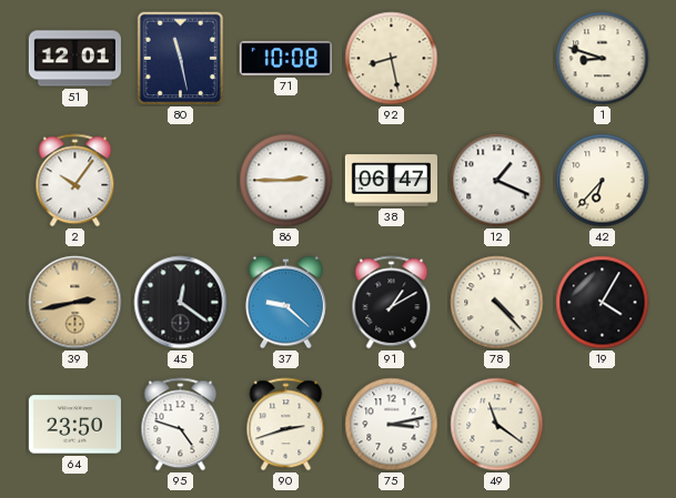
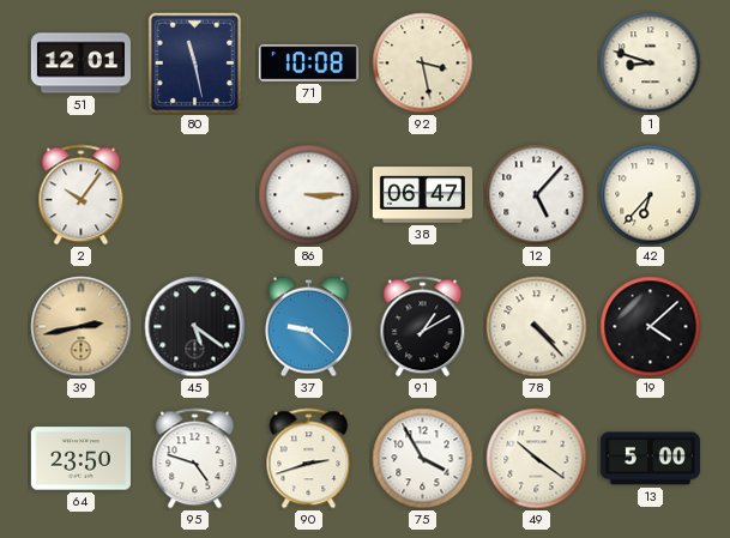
92: 8:28 -> 3:28
86: 2:45 -> 3:15
12: 1:19 -> 5:07
45: 12:21 -> 5:21
19: 4:05 -> 4:08
75: 3:13 -> 3:55
49: 11:21 -> 10:21
13: none -> 5:00
